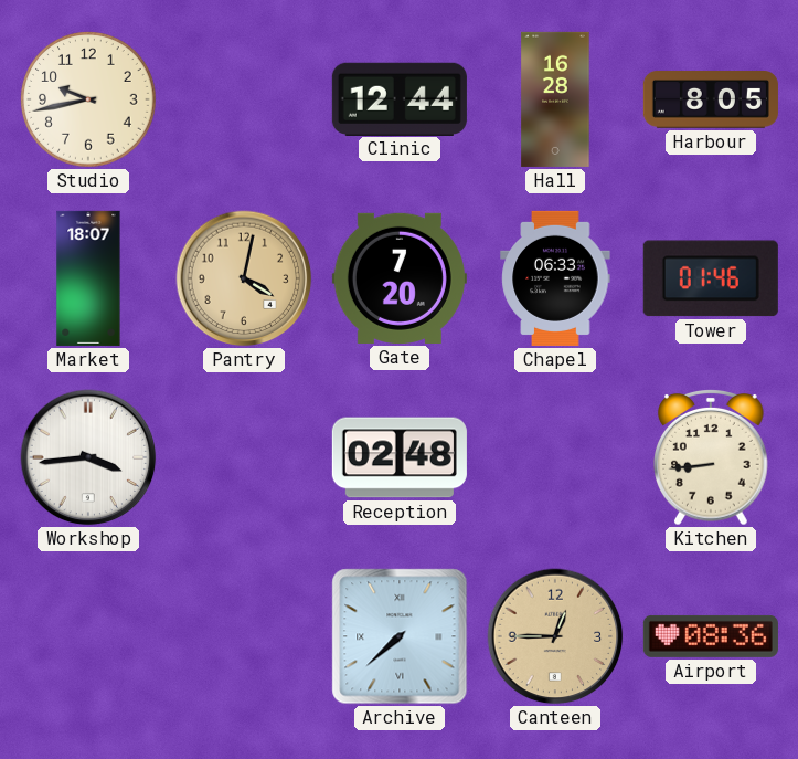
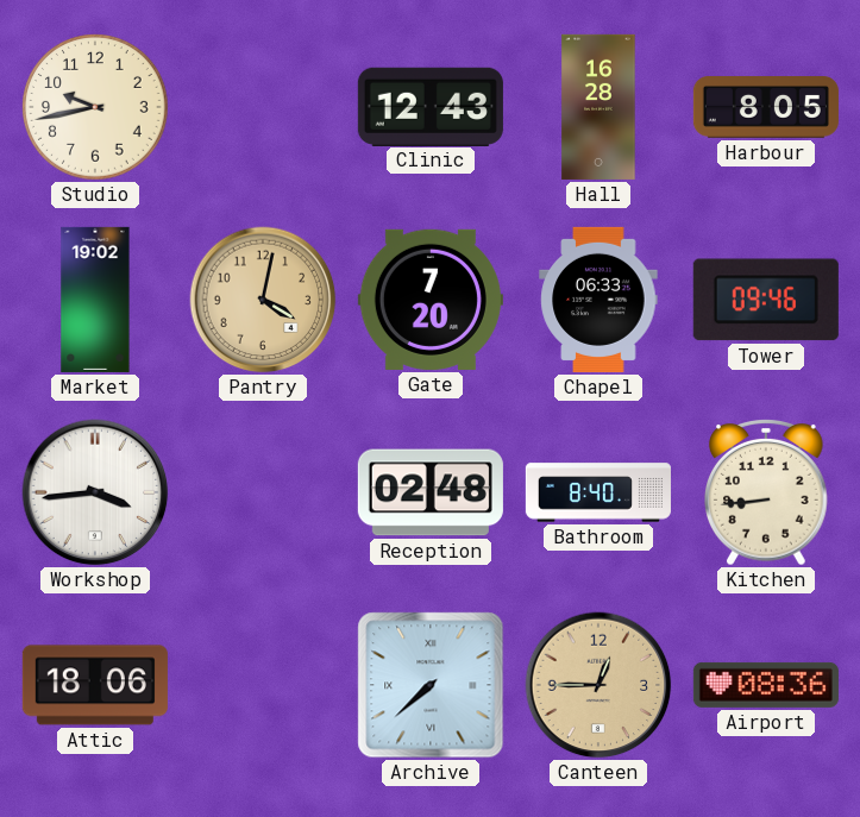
Clinic: 12:44 -> 12:43
Market: 18:07 -> 19:02
Tower: 01:46 -> 09:46
Bathroom: none -> 8:40
Attic: none -> 18:06
